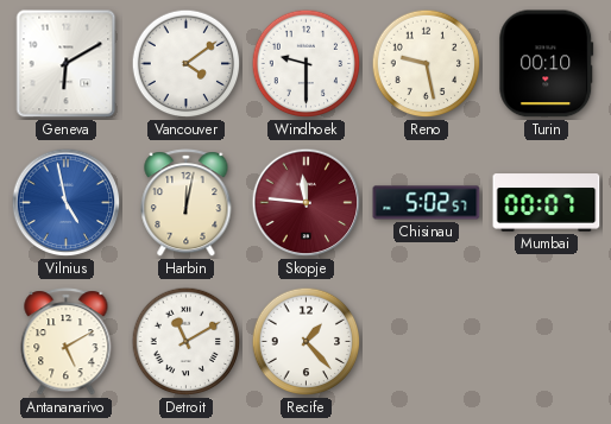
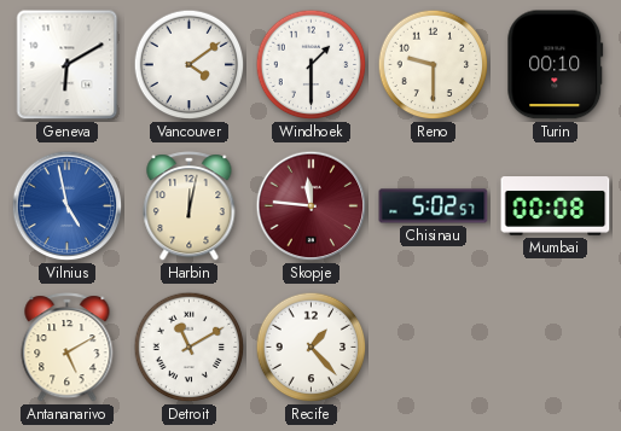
Windhoek: 9:30 -> 1:30
Reno: 9:28 -> 9:30
Mumbai: 00:07 -> 00:08
